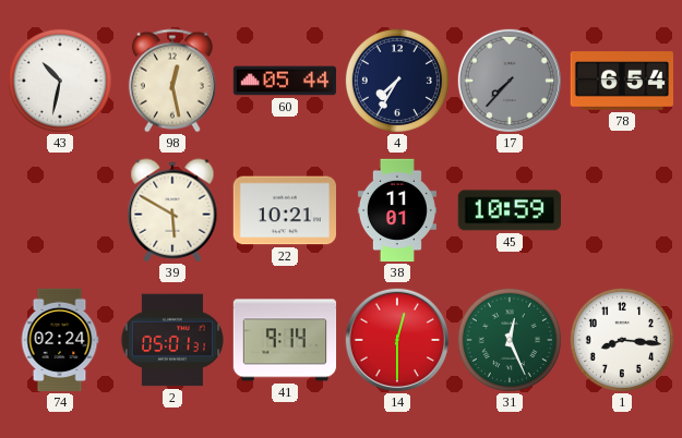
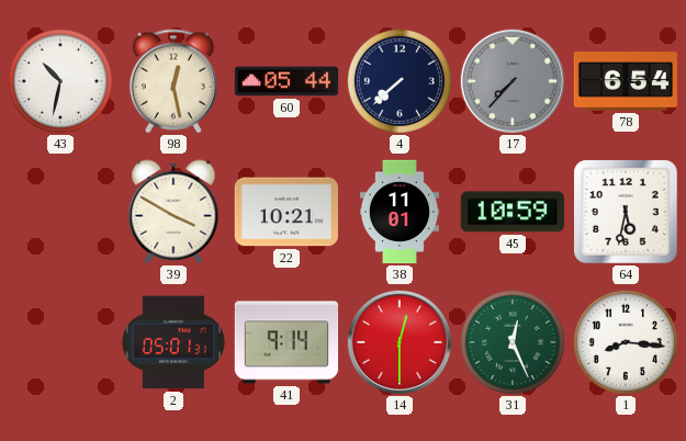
4: 7:35 -> 7:38
39: 5:50 -> 3:50
64: none -> 5:32
74: 02:24 -> none
